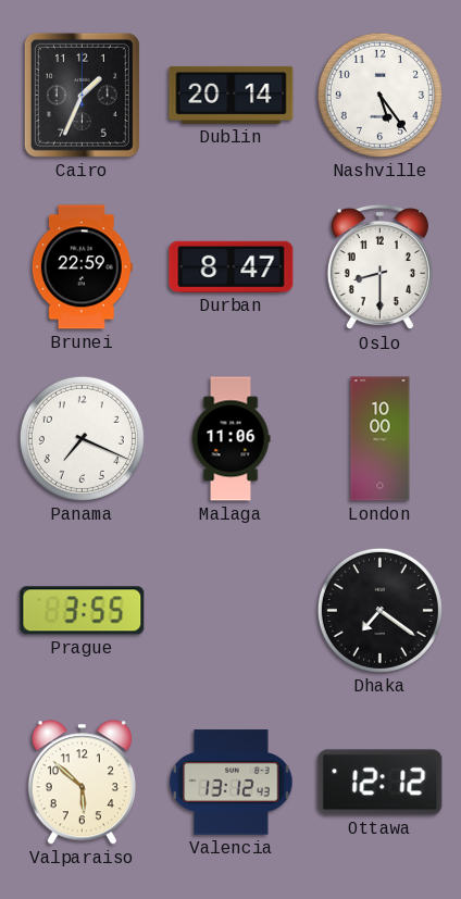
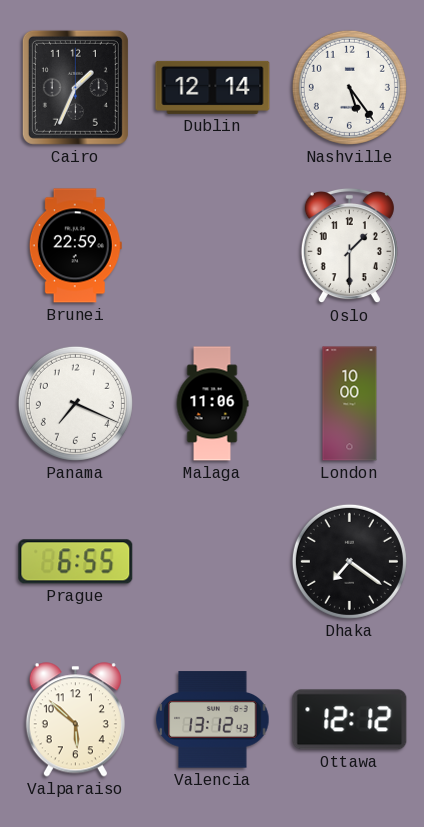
Dublin: 20:14 -> 12:14
Durban: 8:47 -> none
Oslo: 8:30 -> 1:30
Prague: 3:55 -> 6:55
